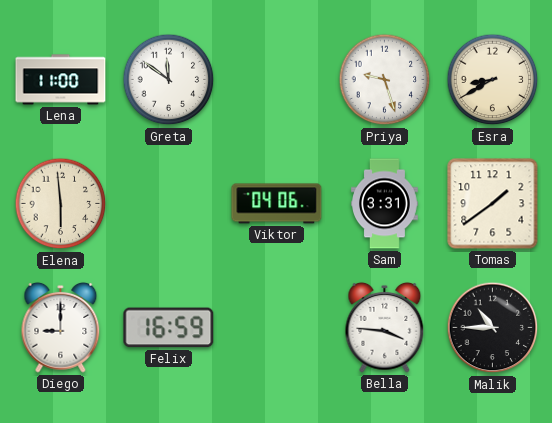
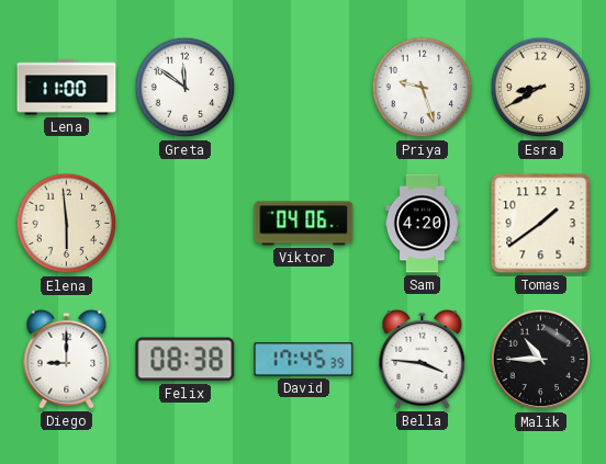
Sam: 3:31 -> 4:20
Felix: 16:59 -> 08:38
David: none -> 17:45
